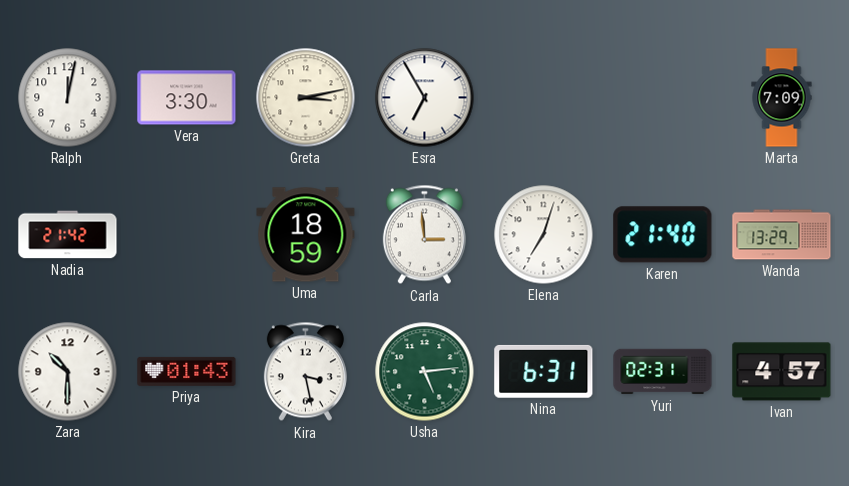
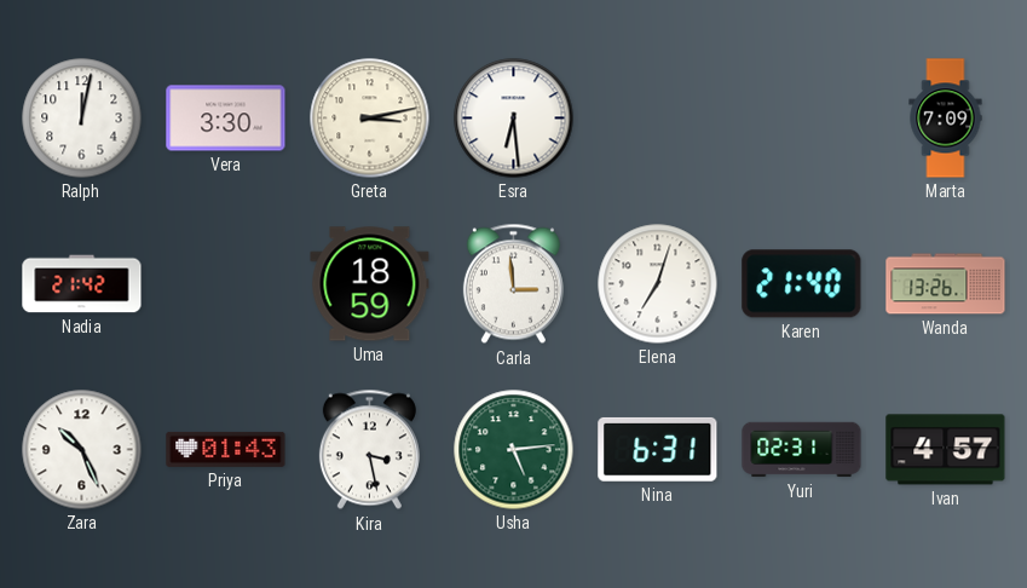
Esra: 6:55 -> 6:29
Wanda: 13:29 -> 13:26
Zara: 10:30 -> 10:26
